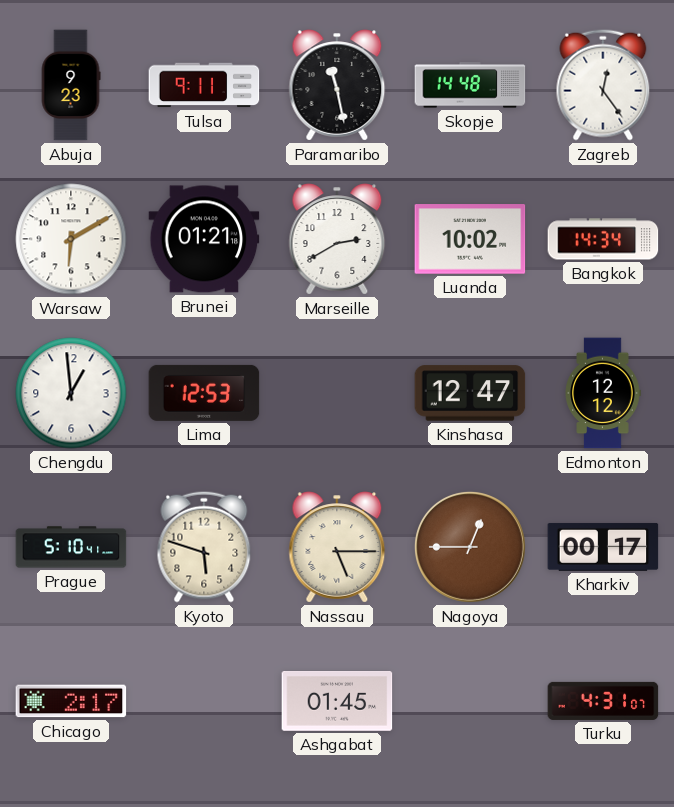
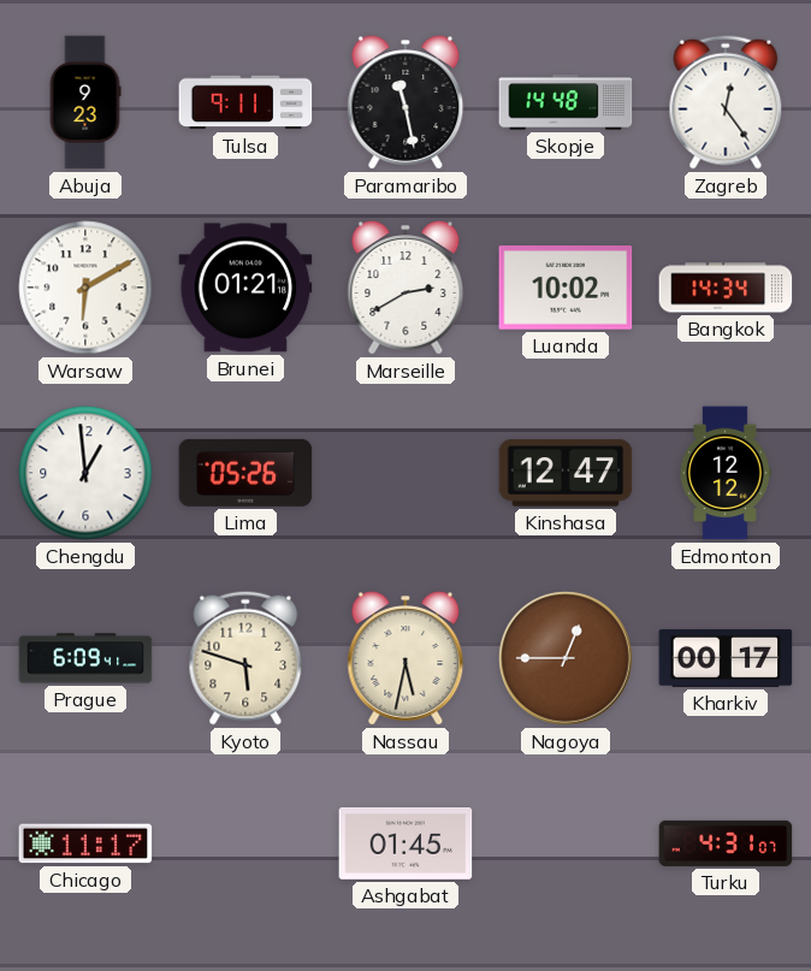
Lima: 12:53 -> 05:26
Prague: 5:10 -> 6:09
Nassau: 5:15 -> 5:32
Chicago: 2:17 -> 11:17
